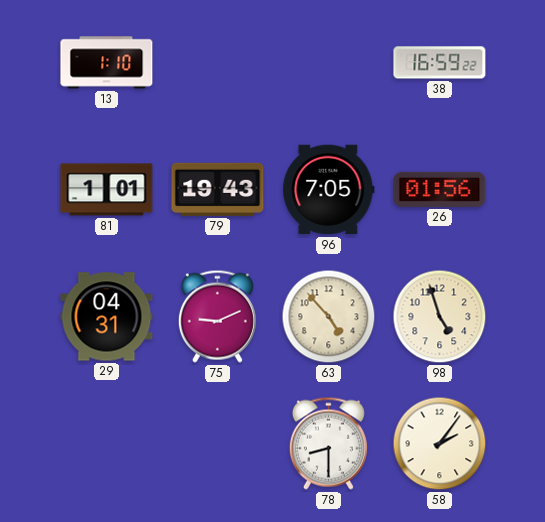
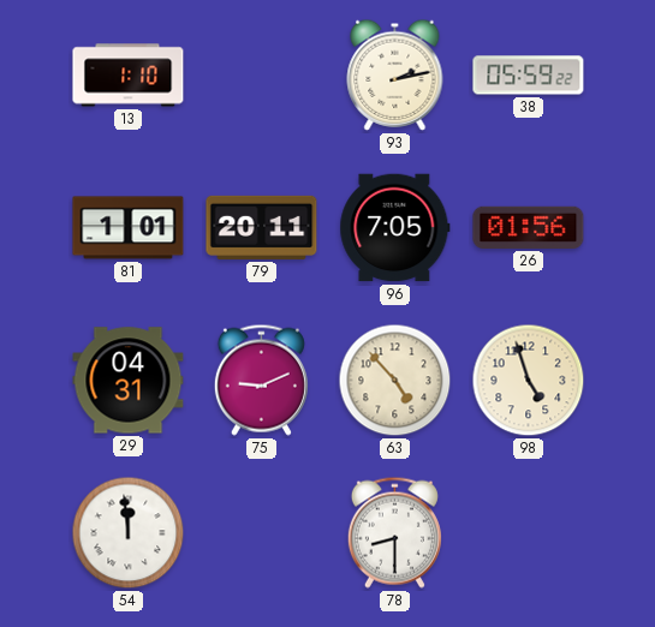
93: none -> 2:13
38: 16:59 -> 05:59
79: 19:43 -> 20:11
54: none -> 11:59
58: 2:06 -> none
